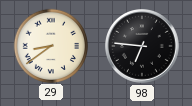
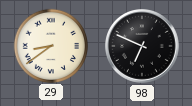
98: 6:46 -> 6:49
